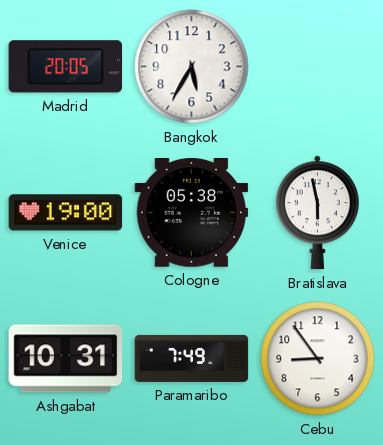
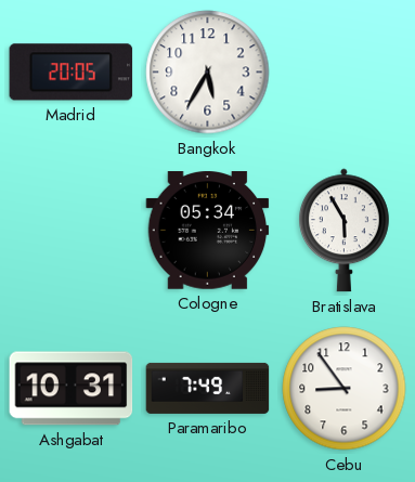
Venice: 19:00 -> none
Cologne: 05:38 -> 05:34
Bratislava: 5:58 -> 5:55
